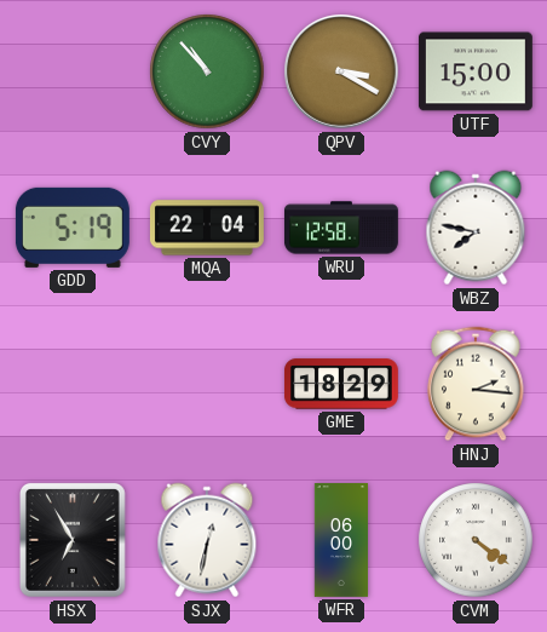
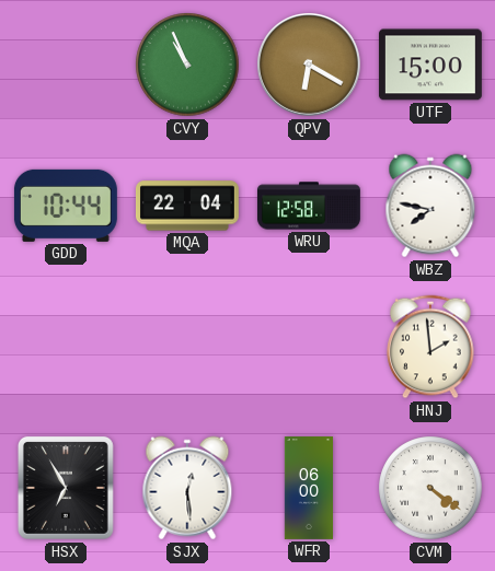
CVY: 10:53 -> 10:56
QPV: 3:20 -> 6:20
GDD: 5:19 -> 10:44
GME: 18:29 -> none
HNJ: 2:16 -> 1:59
SJX: 12:32 -> 12:29
